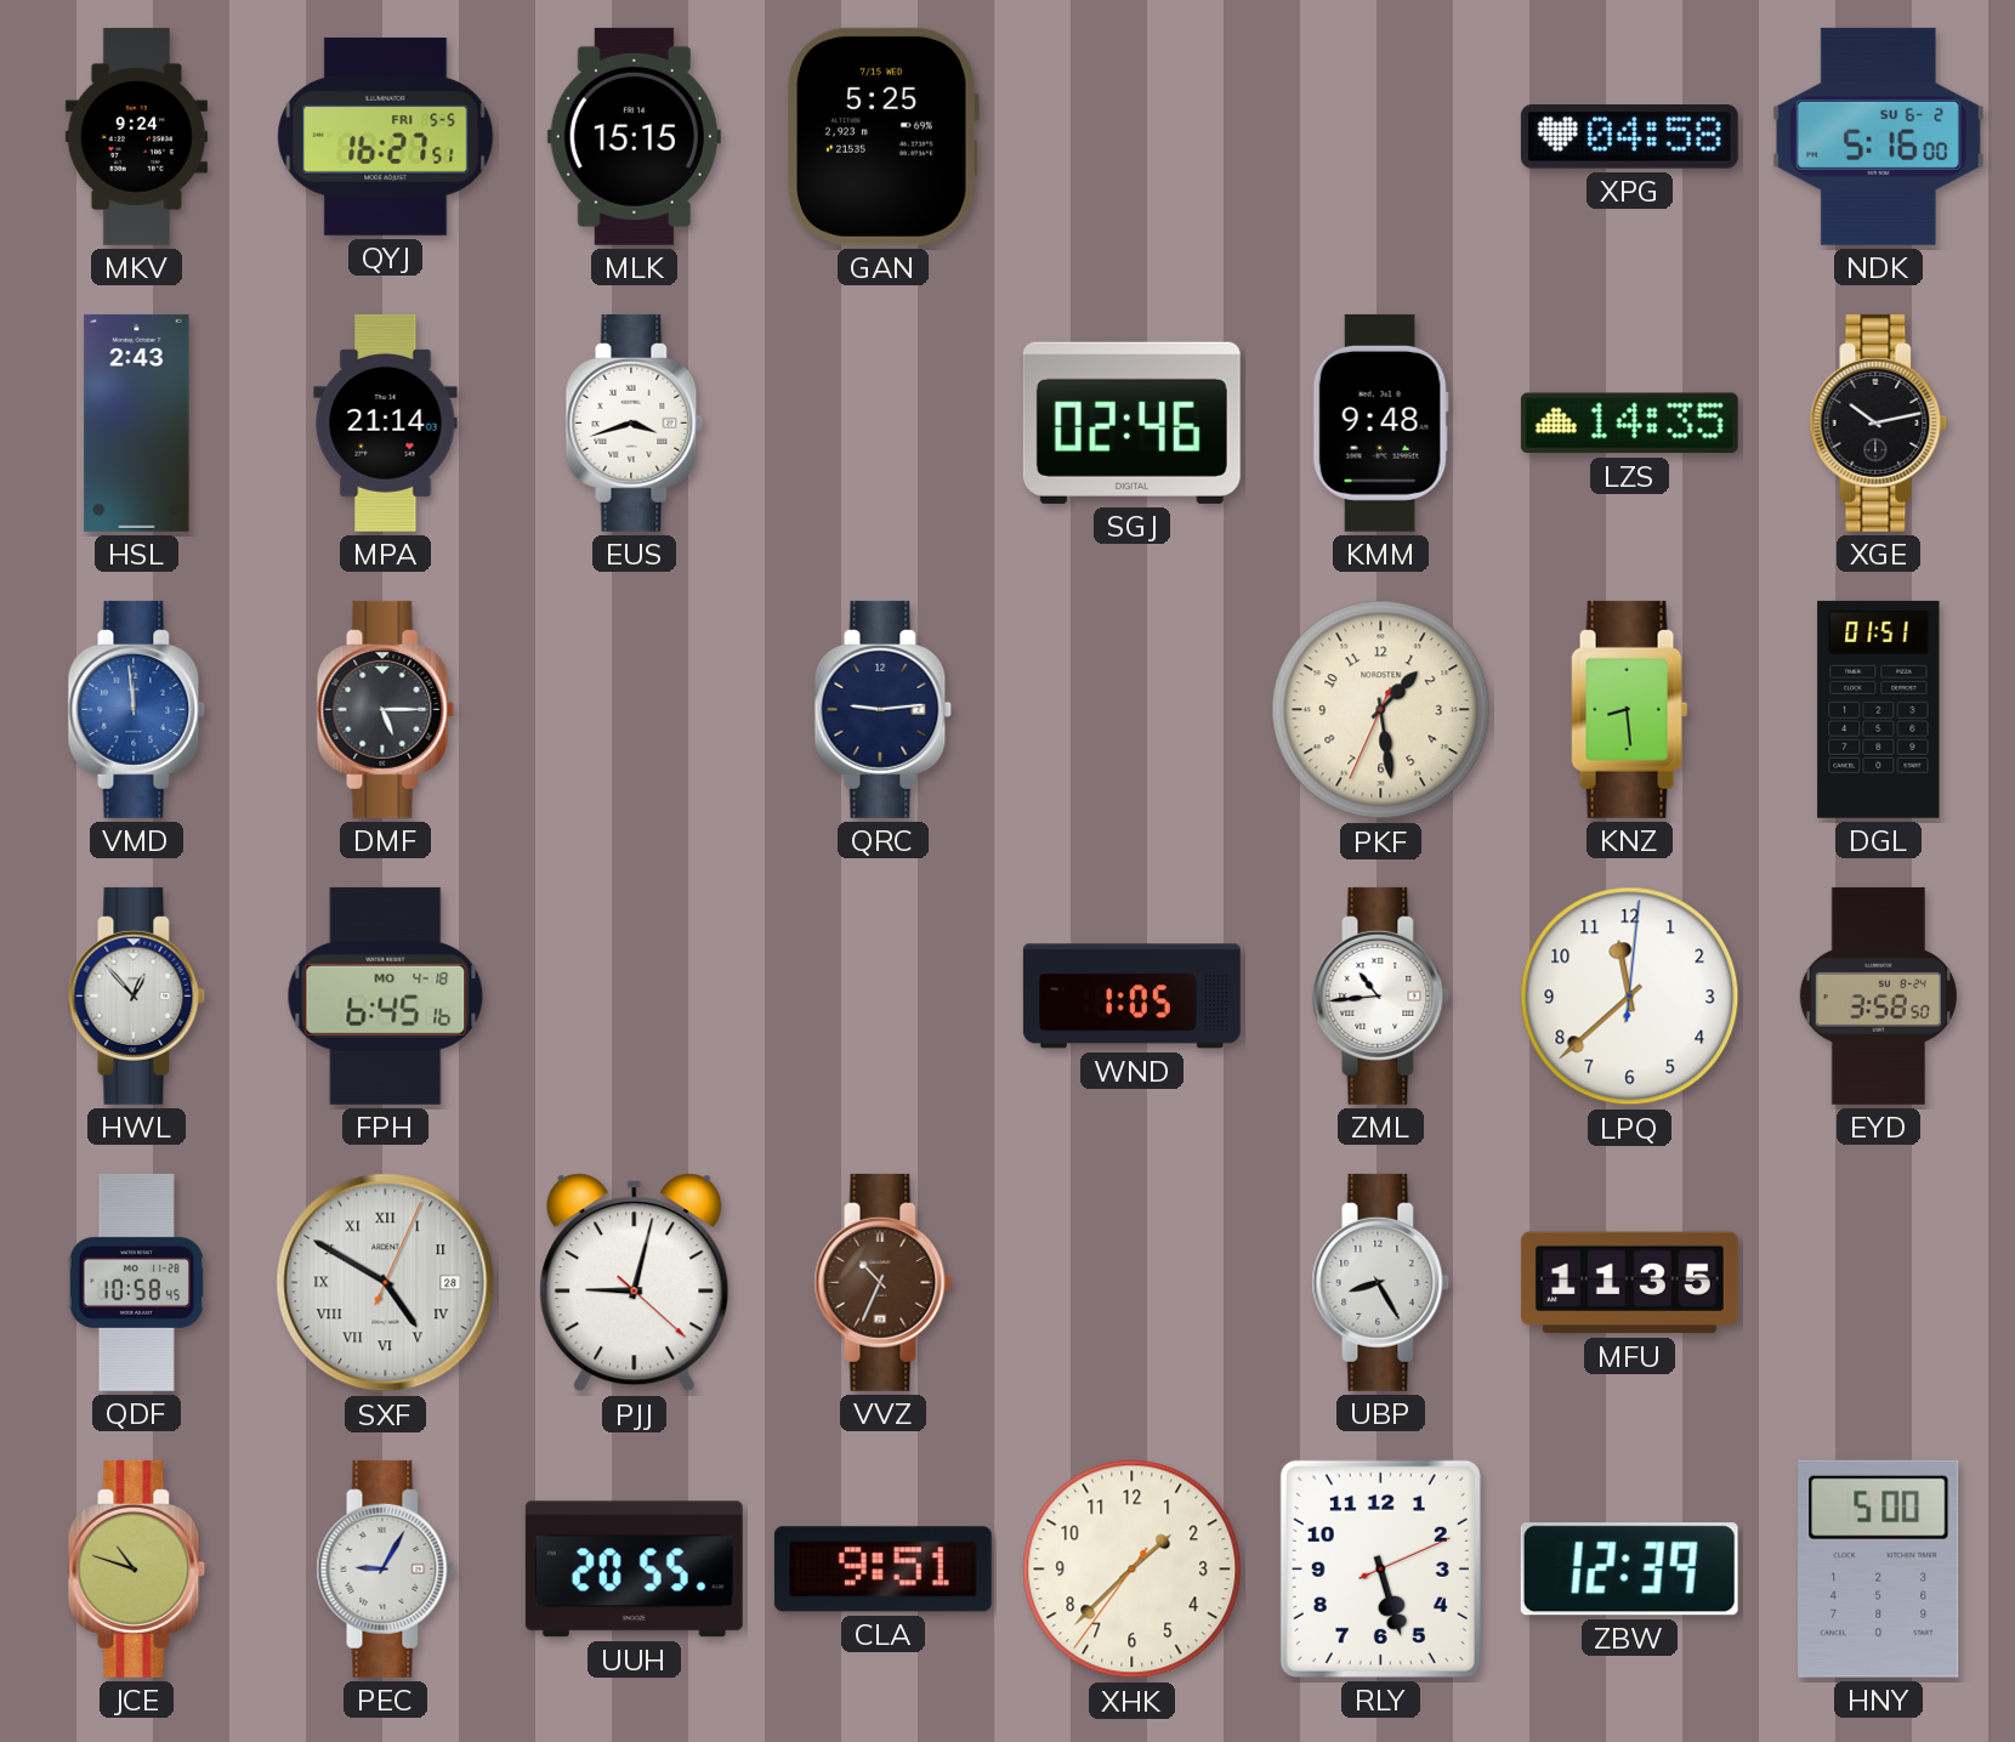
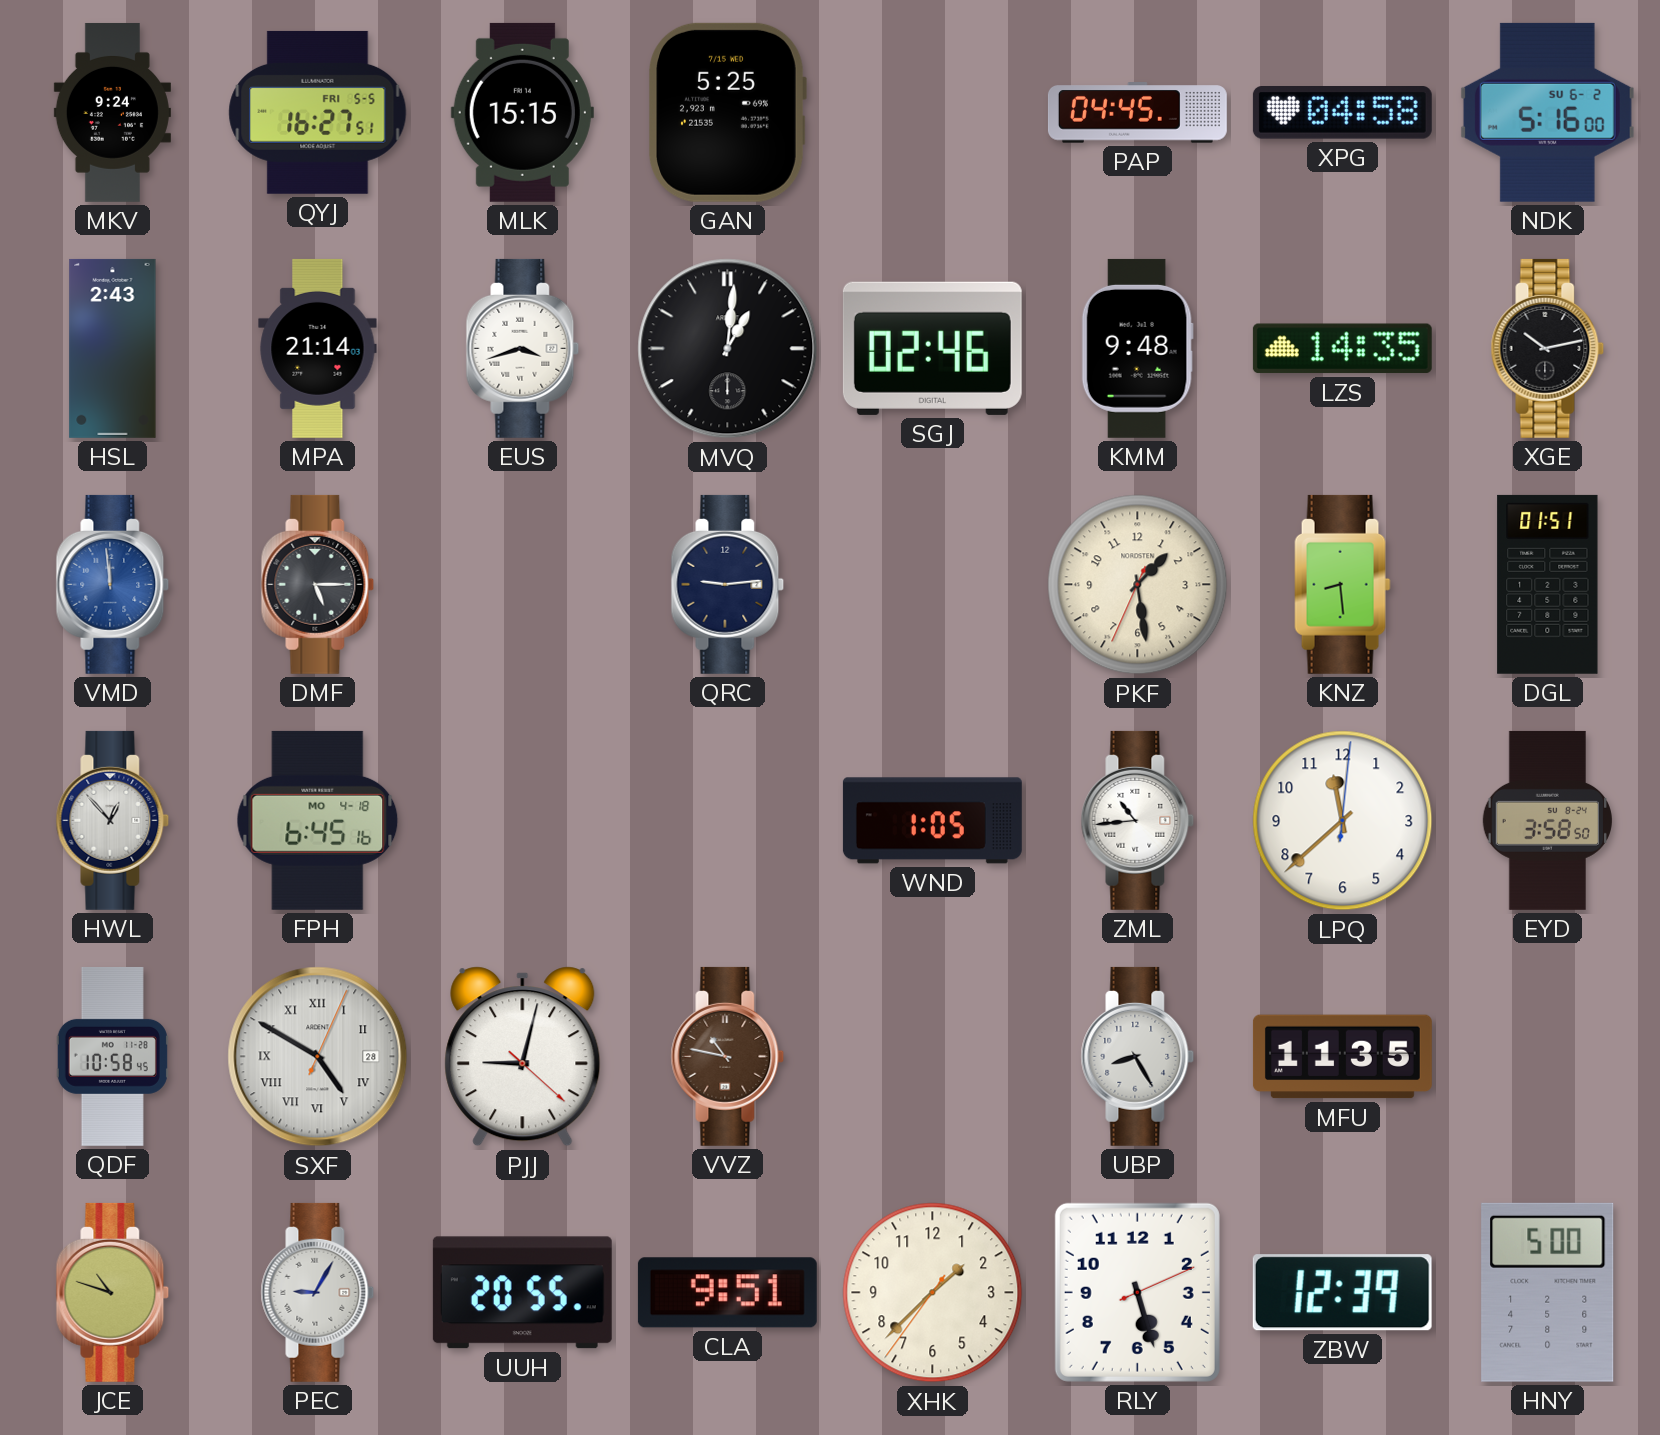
PAP: none -> 04:45
MVQ: none -> 1:01
VVZ: 10:34 -> 10:47
